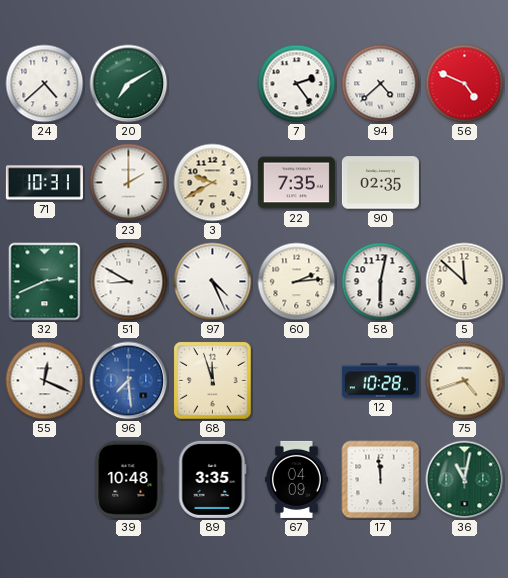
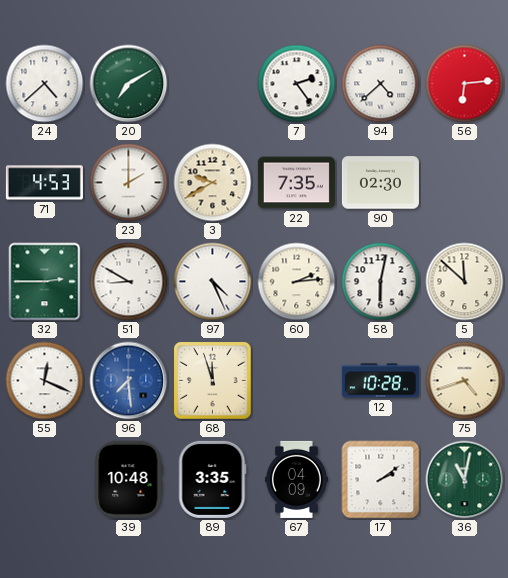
56: 4:49 -> 6:14
71: 10:31 -> 4:53
90: 02:35 -> 02:30
32: 2:41 -> 2:45
17: 11:59 -> 2:09
